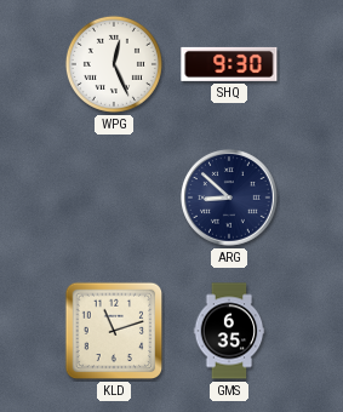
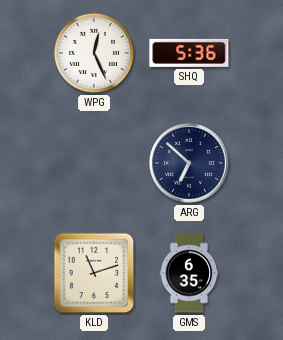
SHQ: 9:30 -> 5:36
ARG: 8:52 -> 6:52
